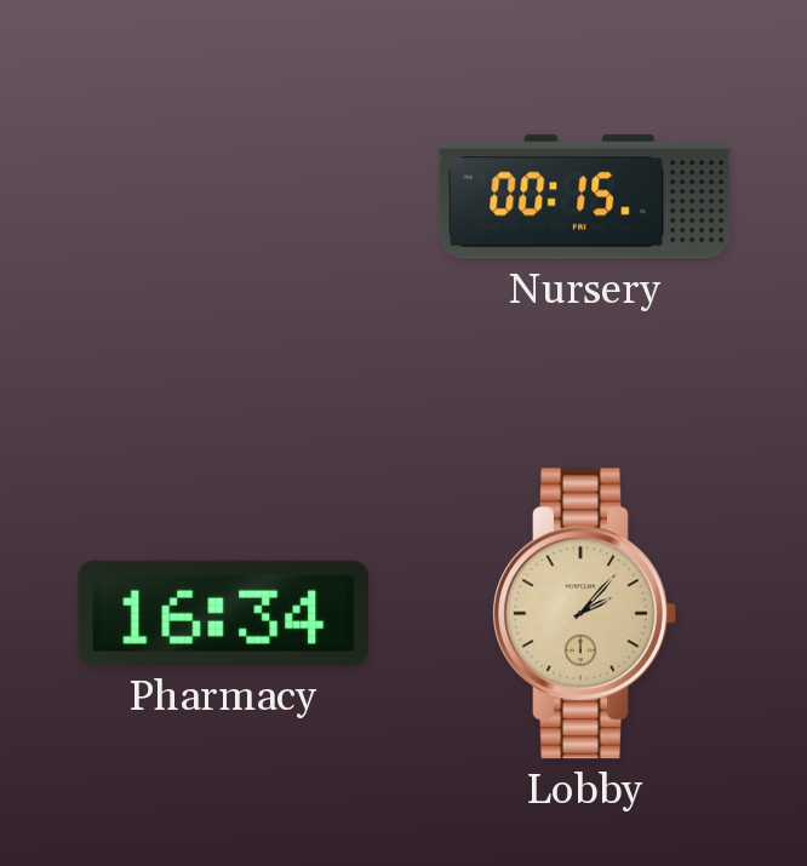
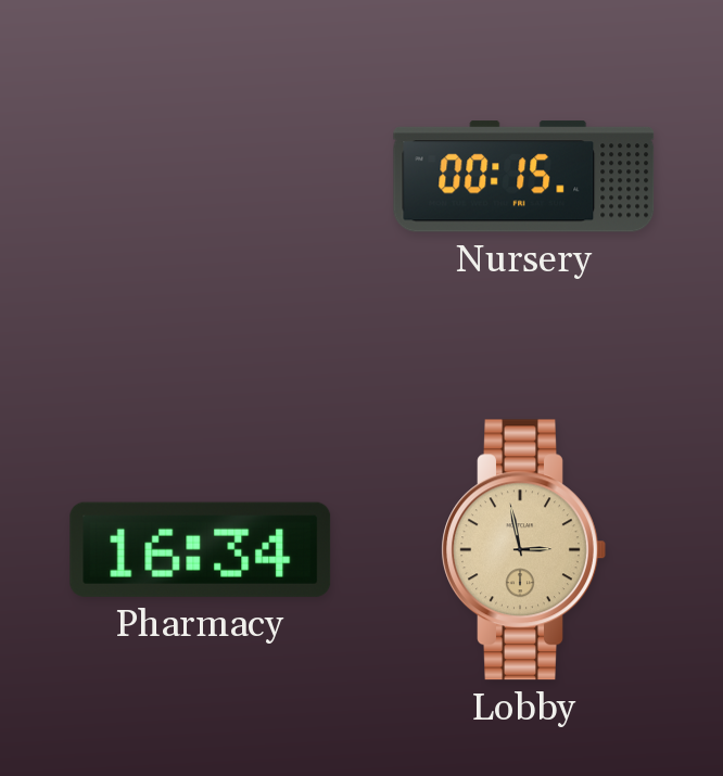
Lobby: 2:07 -> 2:58
